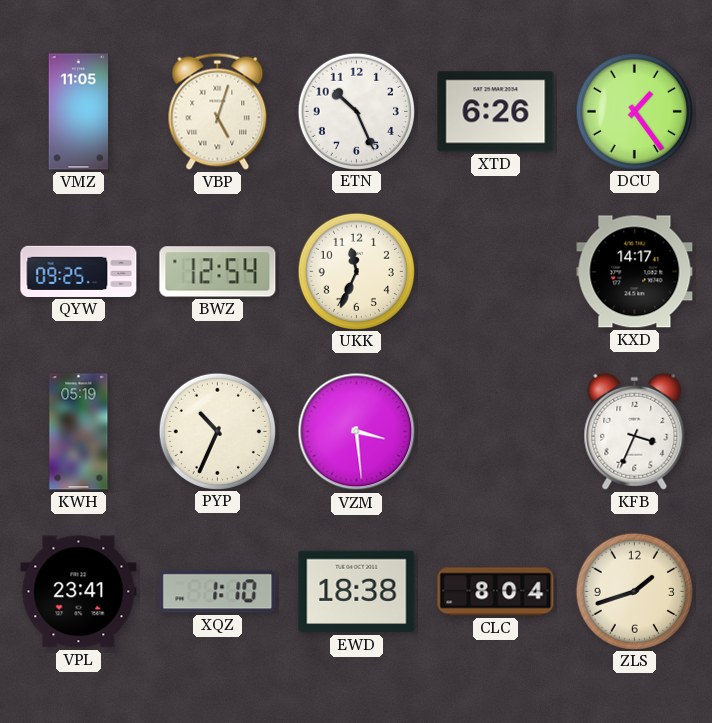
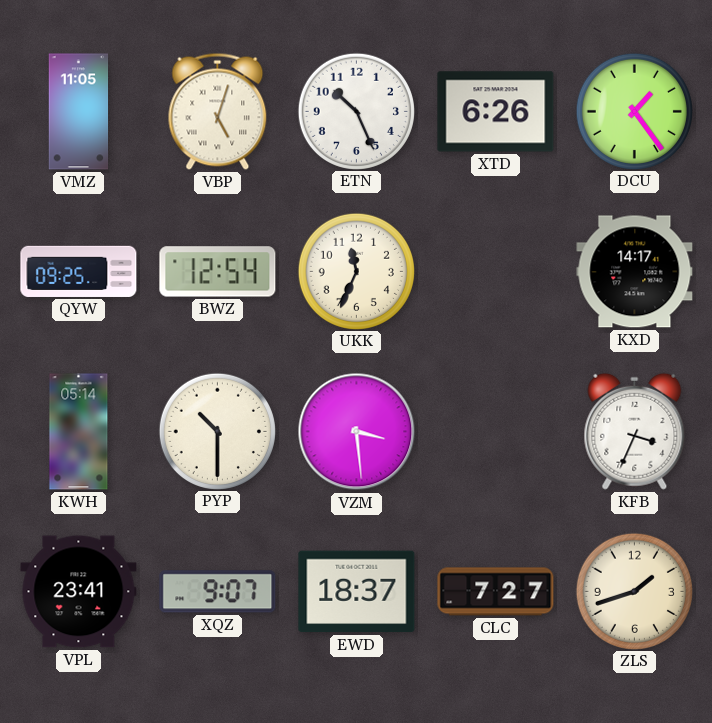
KWH: 05:19 -> 05:14
PYP: 10:34 -> 10:30
XQZ: 1:10 -> 9:07
EWD: 18:38 -> 18:37
CLC: 8:04 -> 7:27
